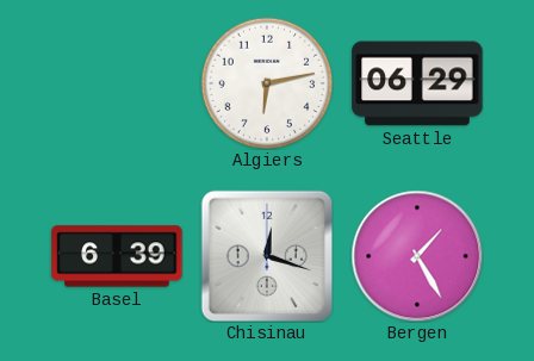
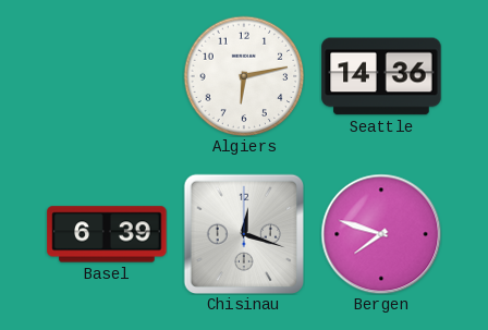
Seattle: 06:29 -> 14:36
Bergen: 1:25 -> 7:48
